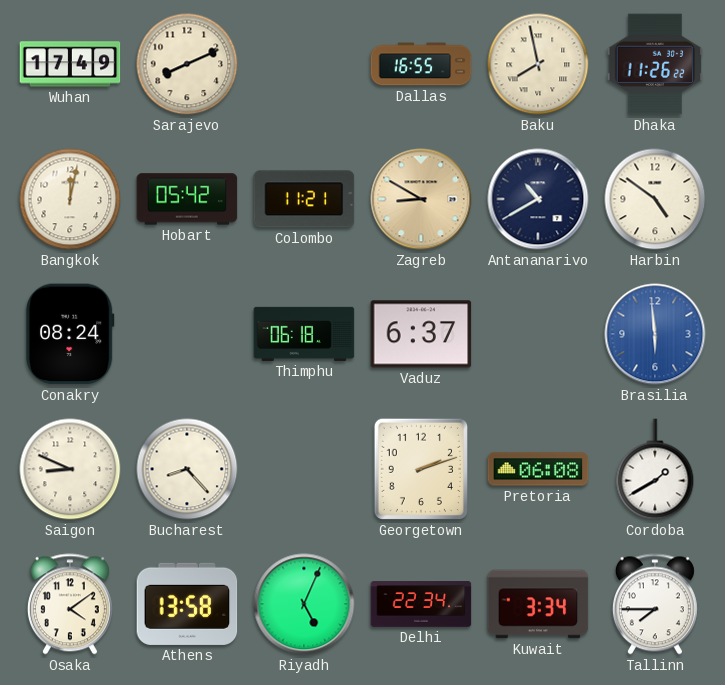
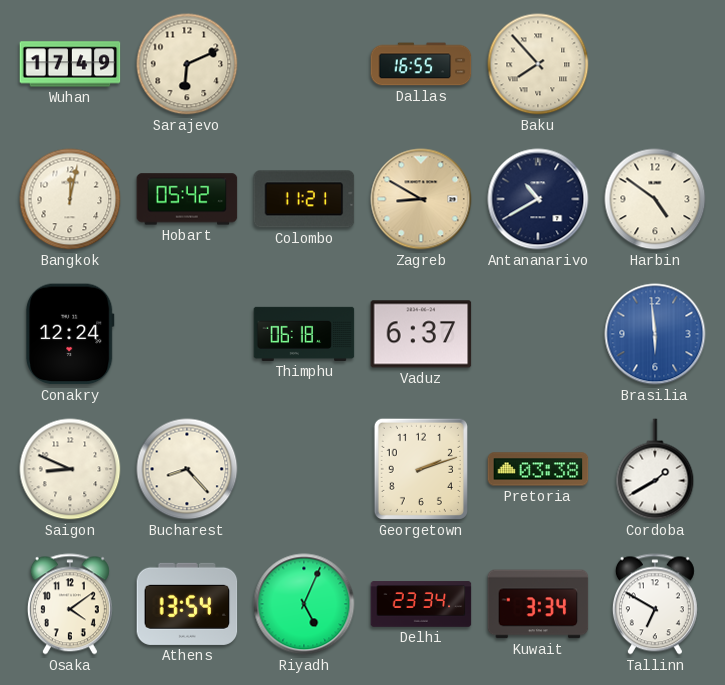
Sarajevo: 8:11 -> 6:11
Baku: 7:58 -> 7:53
Dhaka: 11:26 -> none
Conakry: 08:24 -> 12:24
Pretoria: 06:08 -> 03:38
Athens: 13:58 -> 13:54
Delhi: 22:34 -> 23:34
Tallinn: 7:45 -> 6:50
